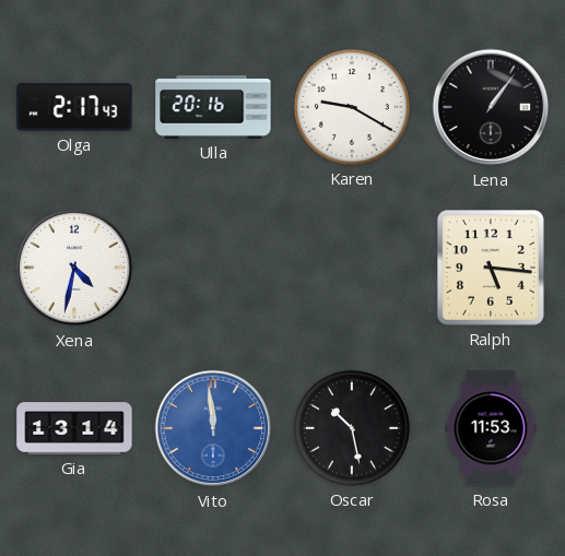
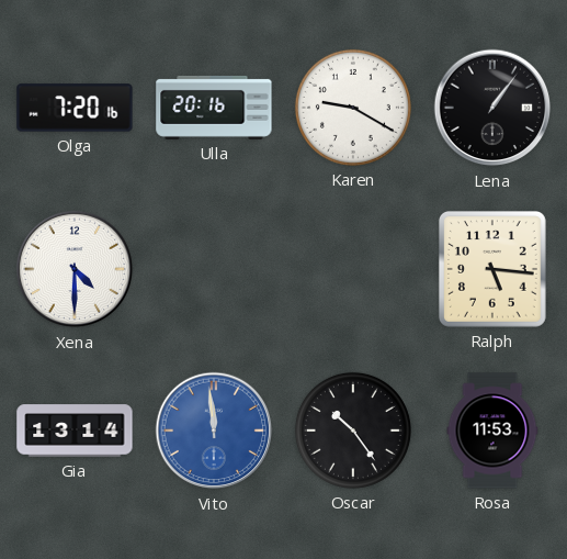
Olga: 2:17 -> 7:20
Xena: 4:32 -> 4:30
Oscar: 10:28 -> 10:24
